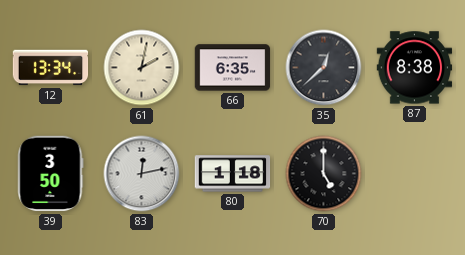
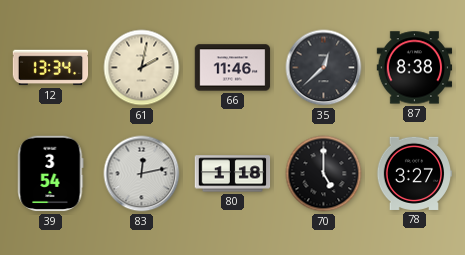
66: 6:35 -> 11:46
39: 3:50 -> 3:54
78: none -> 3:27
